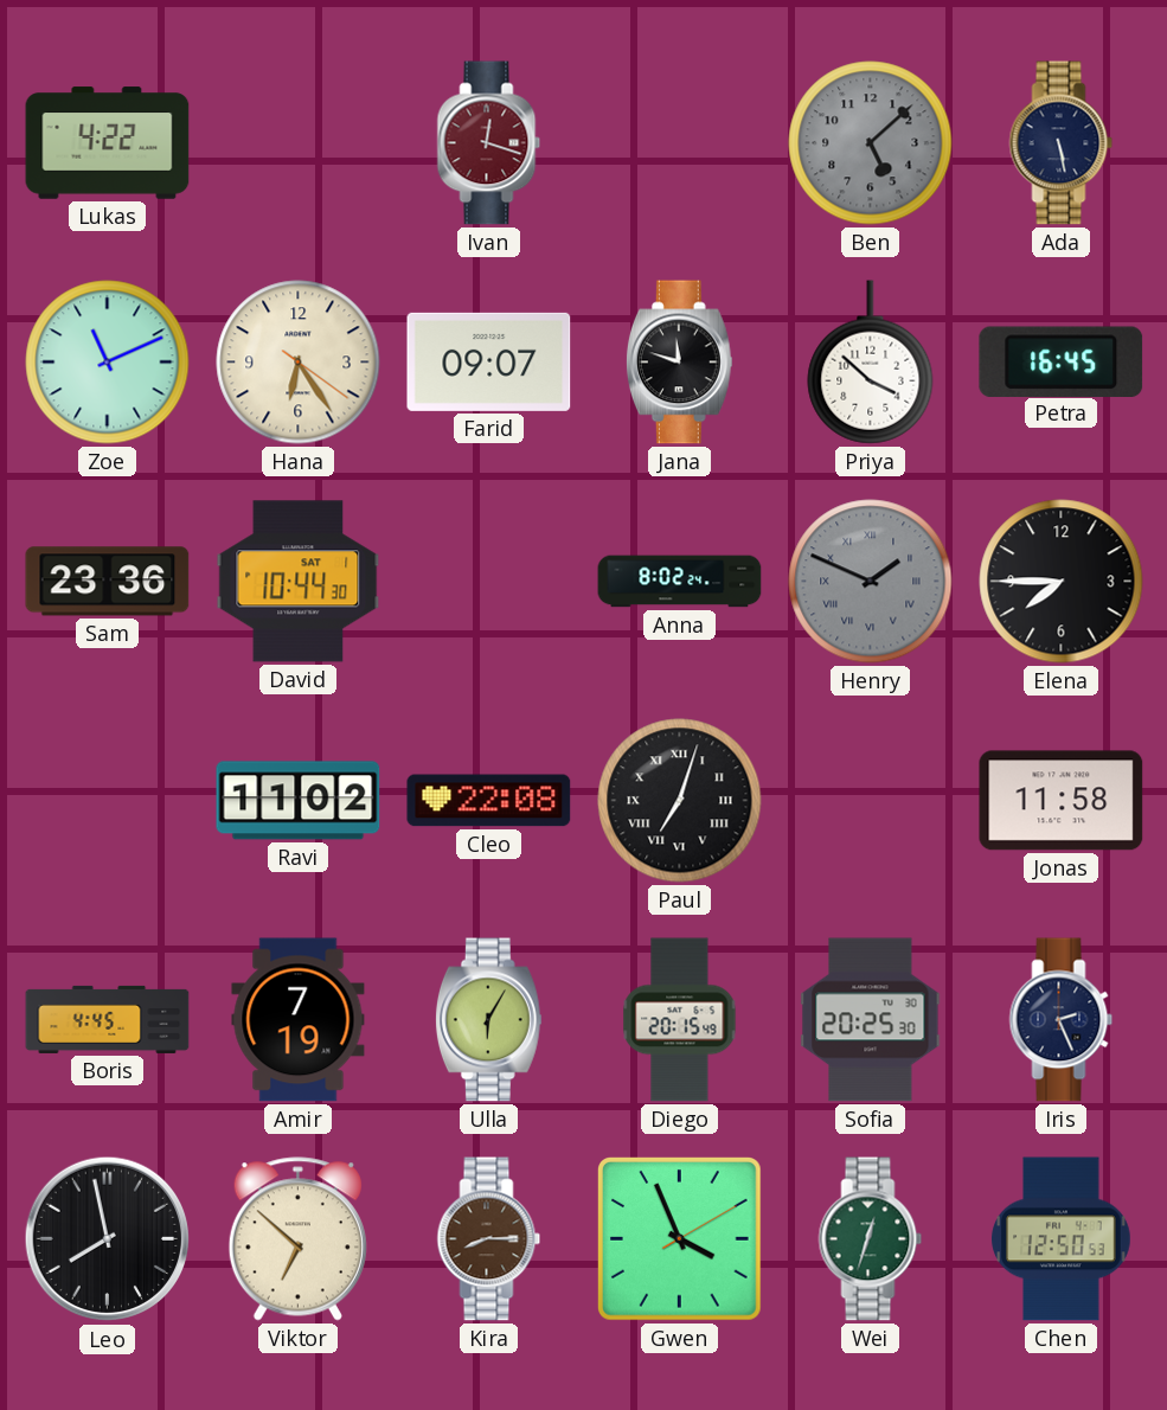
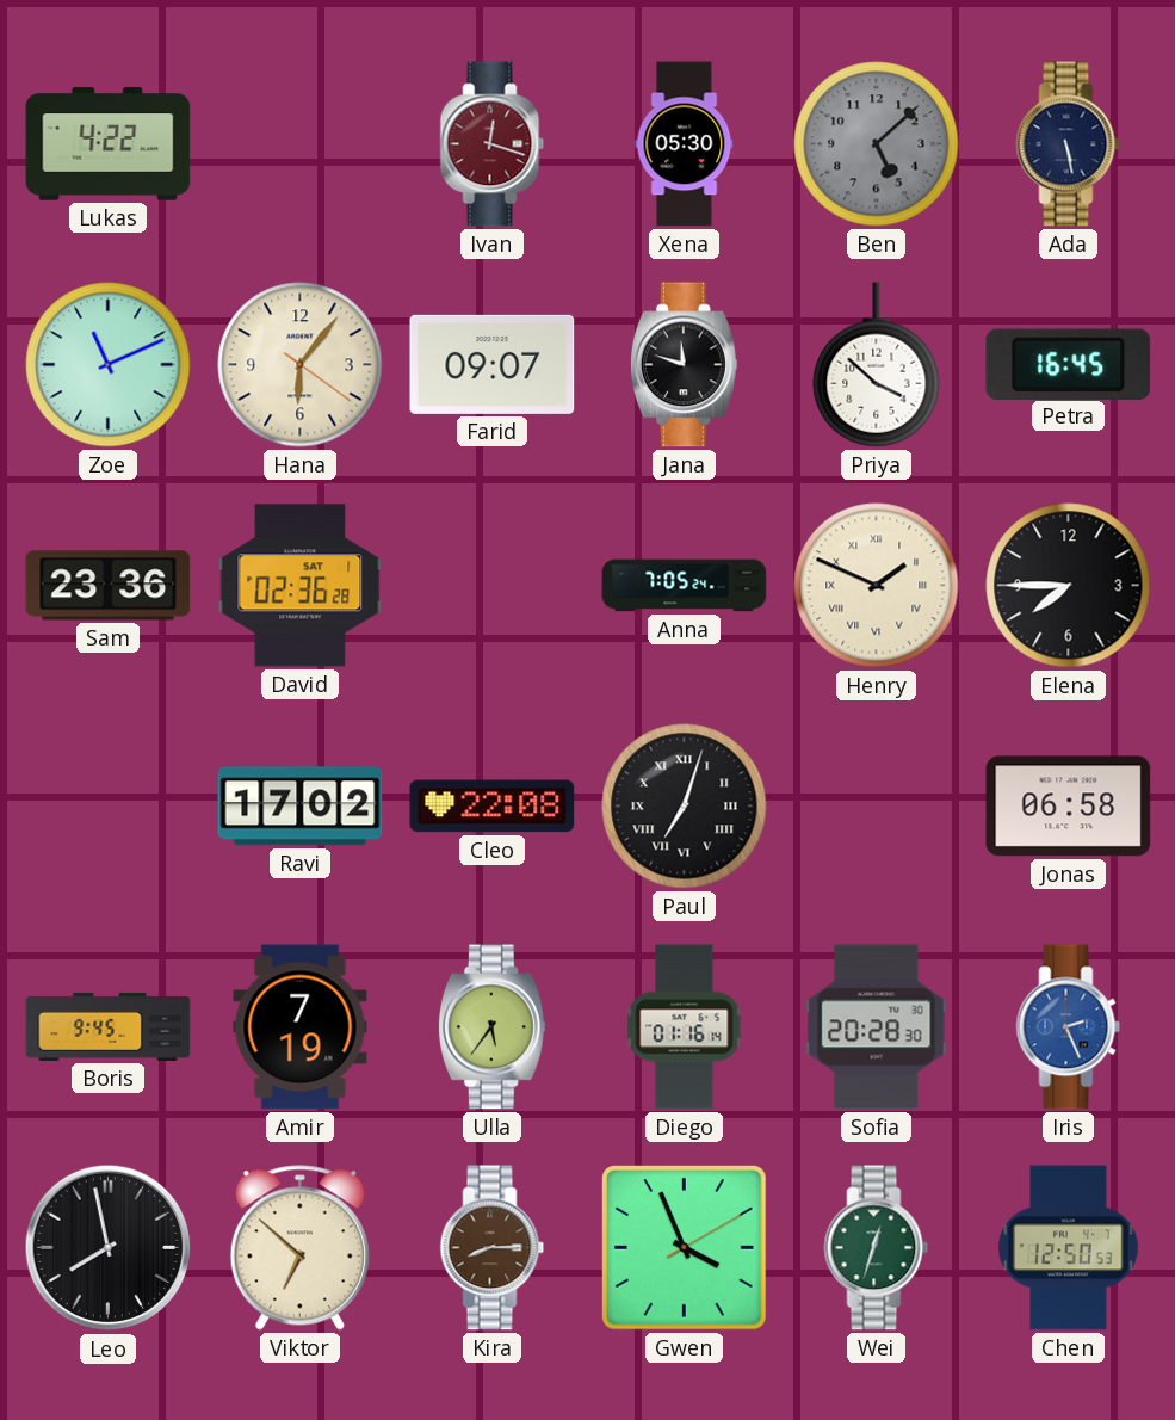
Xena: none -> 05:30
Hana: 6:24 -> 6:06
David: 10:44 -> 02:36
Anna: 8:02 -> 7:05
Henry dial: grey -> cream
Ravi: 11:02 -> 17:02
Jonas: 11:58 -> 06:58
Boris: 4:45 -> 9:45
Ulla: 6:05 -> 5:36
Diego: 20:15 -> 01:16
Sofia: 20:25 -> 20:28
Iris dial: navy -> blue
